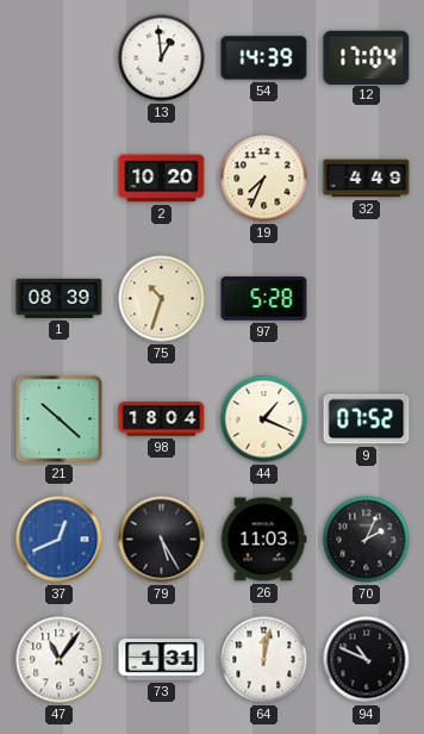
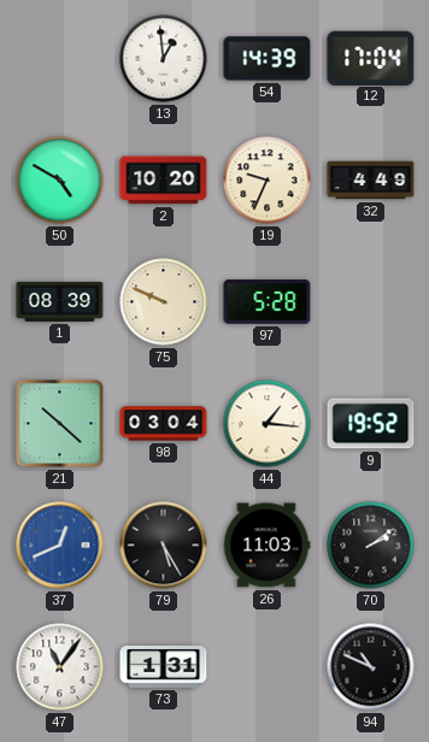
50: none -> 4:50
19: 7:34 -> 9:34
75: 10:33 -> 9:49
98: 18:04 -> 03:04
44: 1:19 -> 1:16
9: 07:52 -> 19:52
70: 2:04 -> 2:09
64: 12:02 -> none
